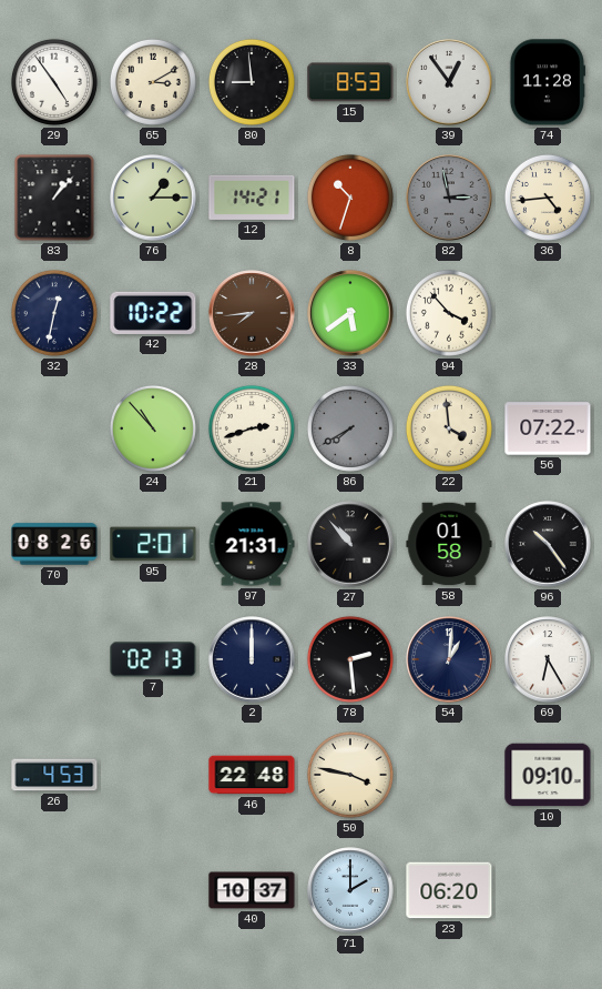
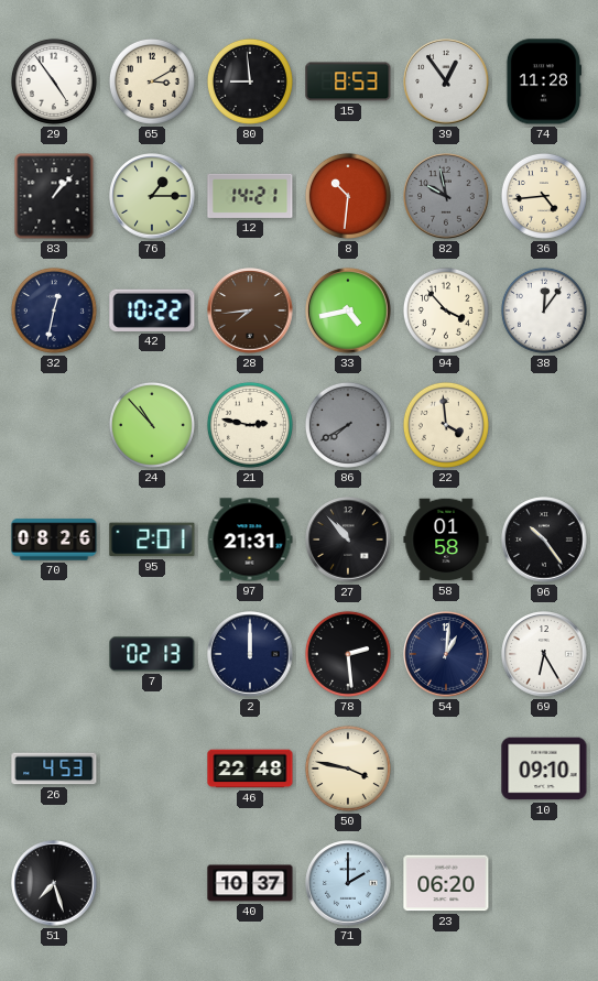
8: 10:33 -> 10:31
82: 2:58 -> 9:58
33: 5:39 -> 4:43
38: none -> 12:06
21: 2:42 -> 2:47
56: 07:22 -> none
51: none -> 7:27
